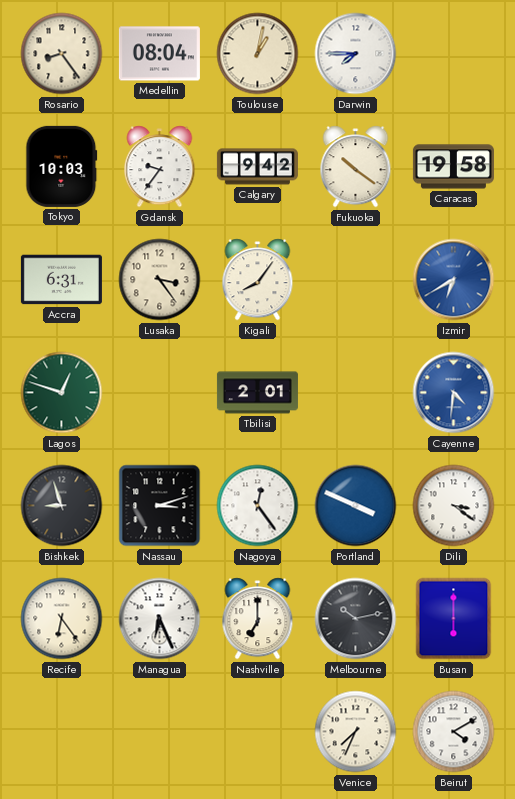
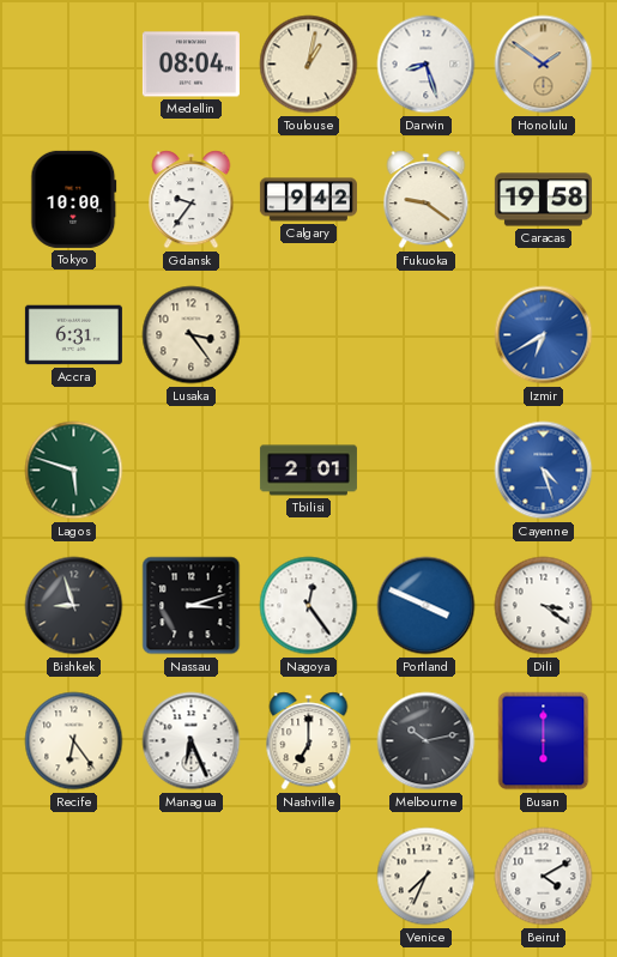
Rosario: 8:24 -> none
Darwin: 7:45 -> 8:27
Honolulu: none -> 1:51
Tokyo: 10:03 -> 10:00
Fukuoka: 10:21 -> 9:21
Kigali: 8:06 -> none
Lagos: 12:48 -> 5:48
Cayenne: 4:31 -> 4:27
